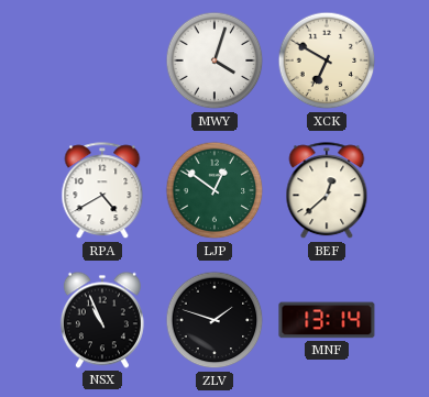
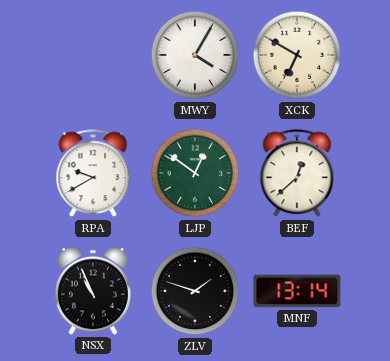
MWY: 4:03 -> 4:05
RPA: 4:40 -> 9:40
